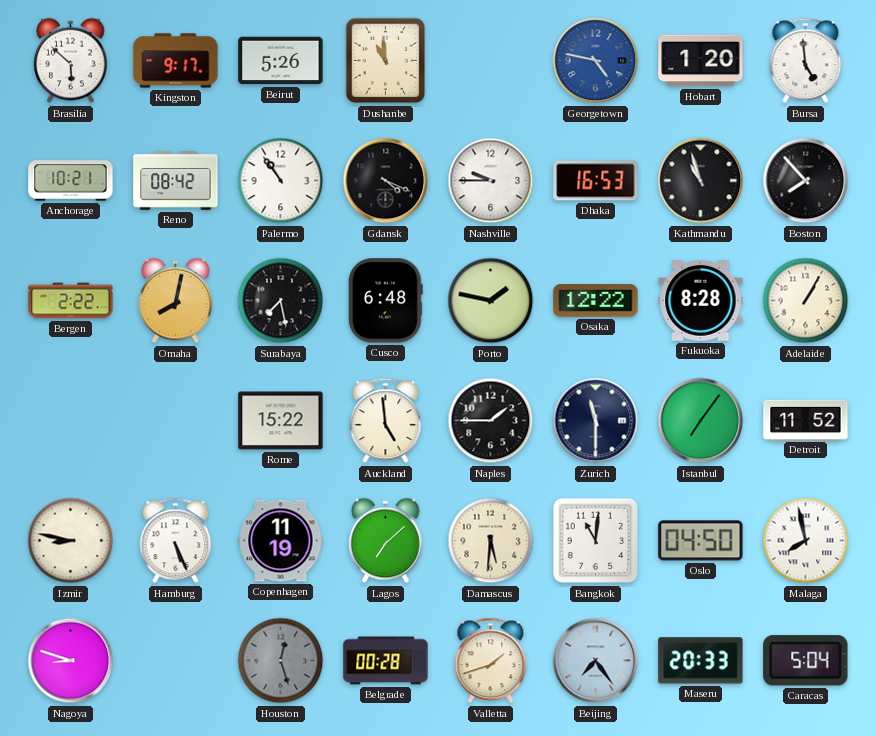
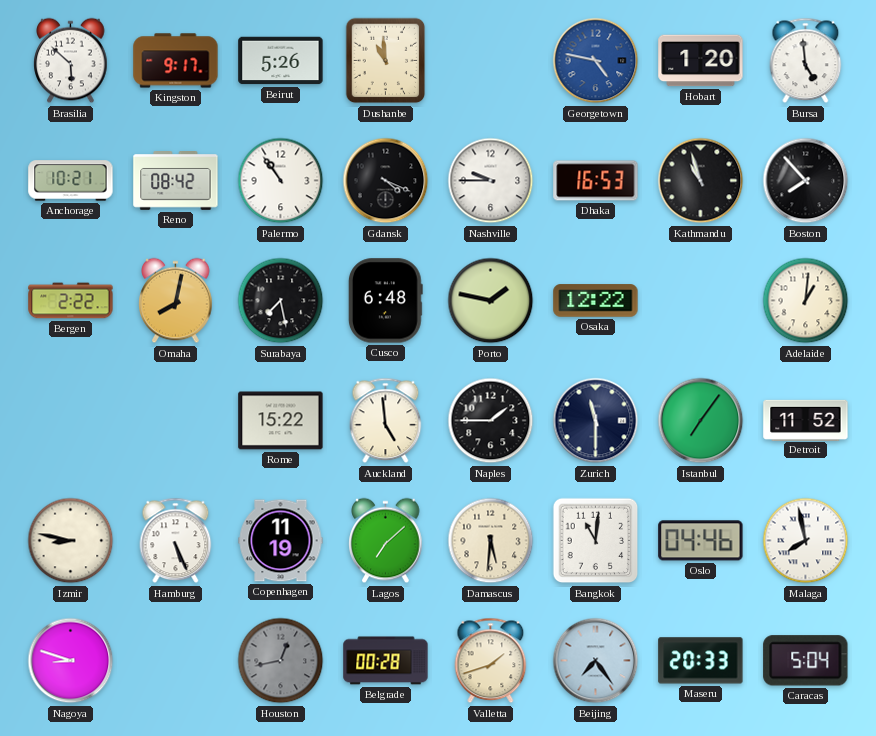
Fukuoka: 8:28 -> none
Adelaide: 1:05 -> 1:01
Oslo: 04:50 -> 04:46
Houston: 12:27 -> 12:43
